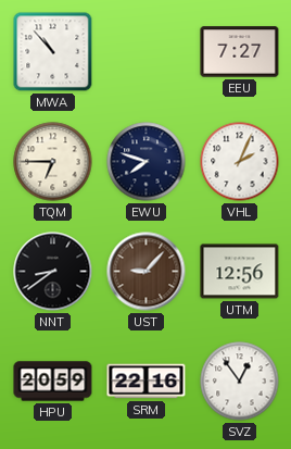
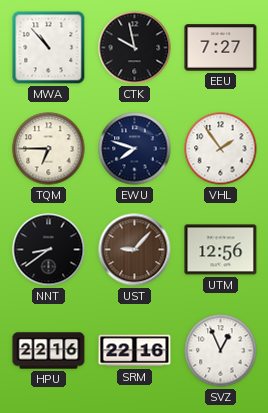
CTK: none -> 9:58
VHL: 2:04 -> 1:54
HPU: 20:59 -> 22:16
SVZ: 12:54 -> 12:56
